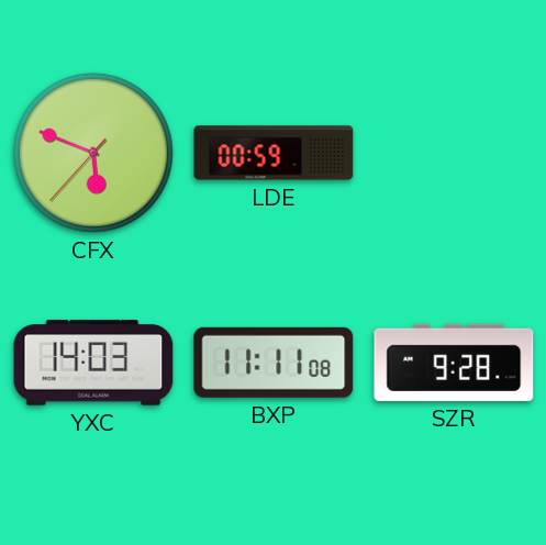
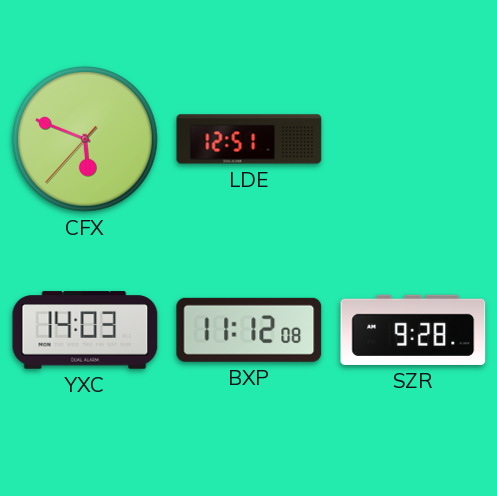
LDE: 00:59 -> 12:51
BXP: 11:11 -> 11:12
